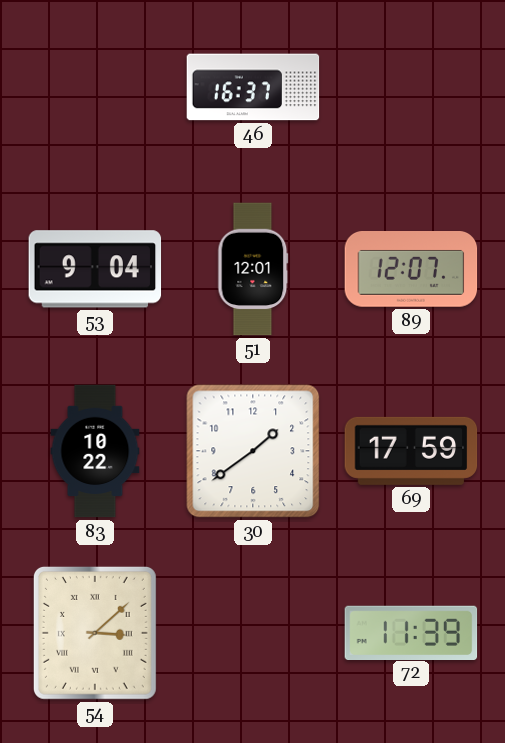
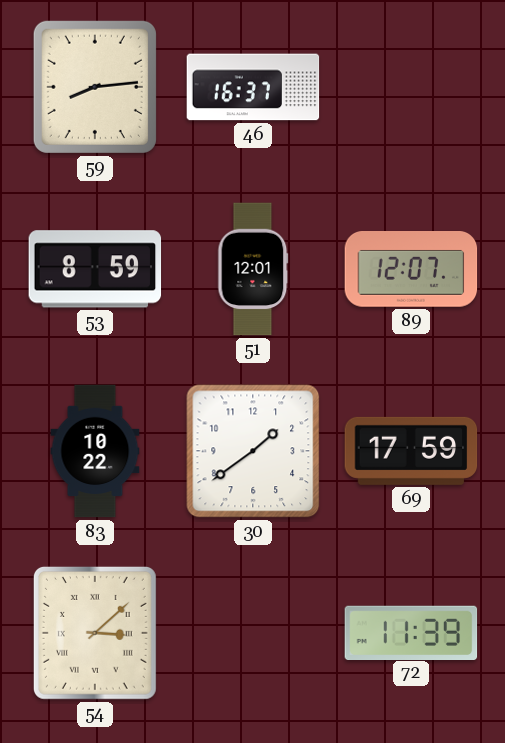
59: none -> 8:14
53: 9:04 -> 8:59
